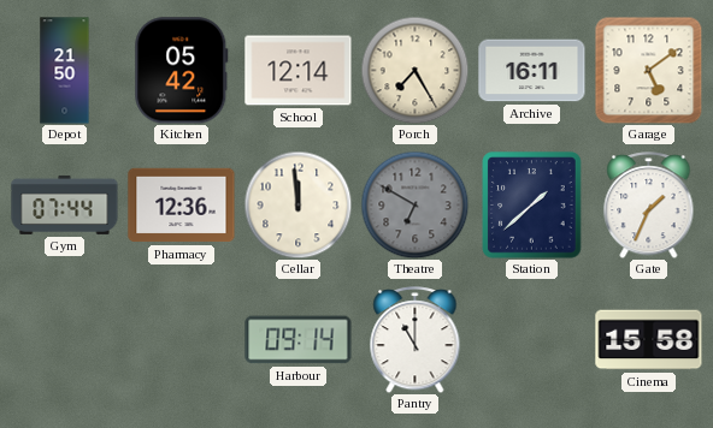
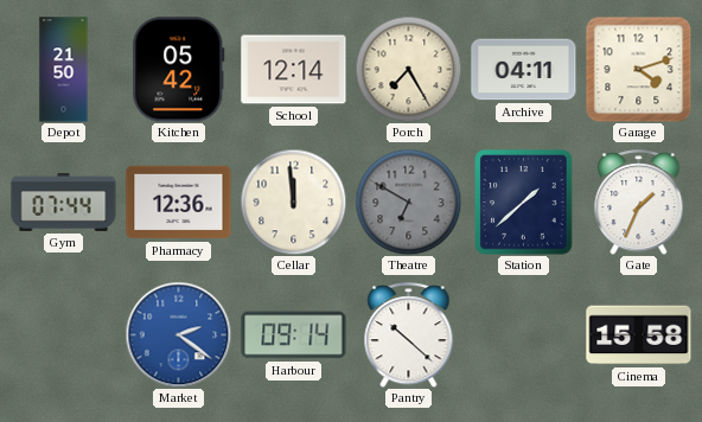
Archive: 16:11 -> 04:11
Garage: 5:09 -> 4:12
Market: none -> 2:21
Pantry: 11:00 -> 10:22
